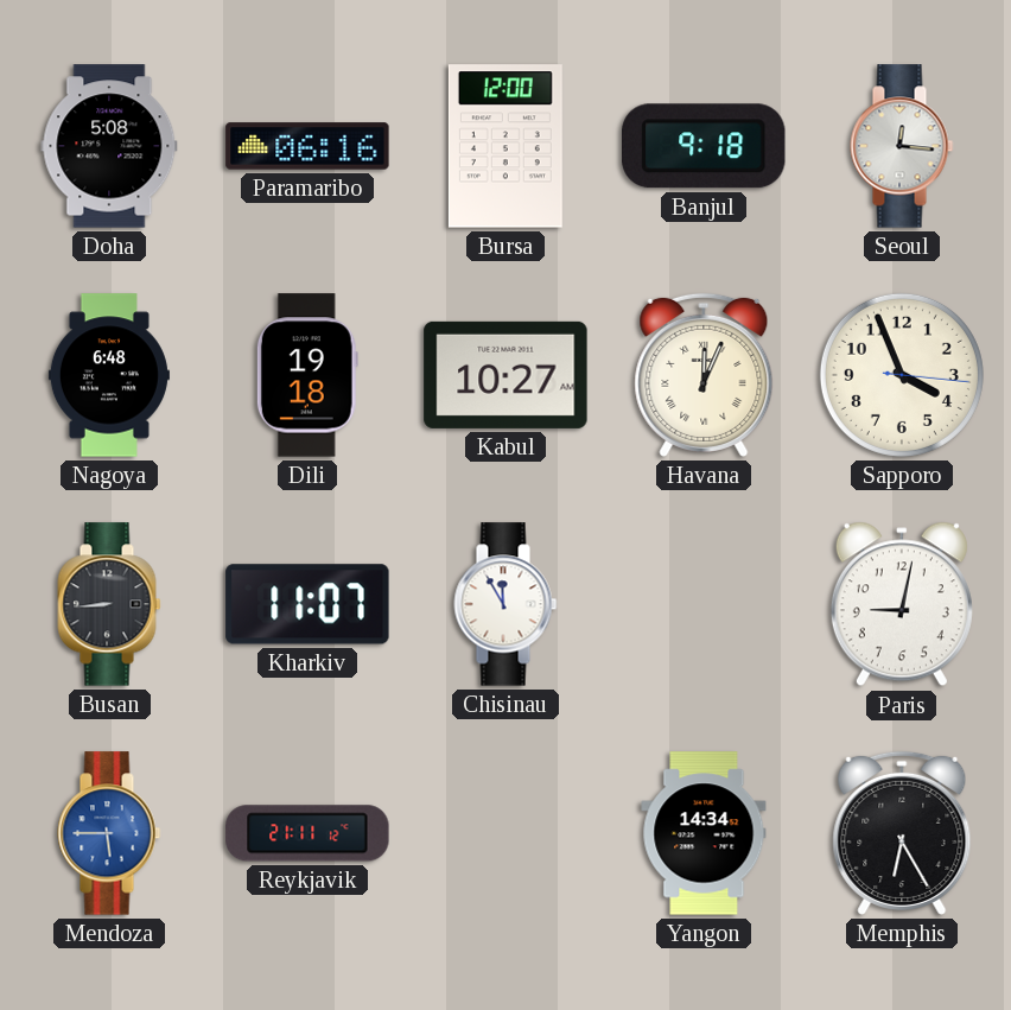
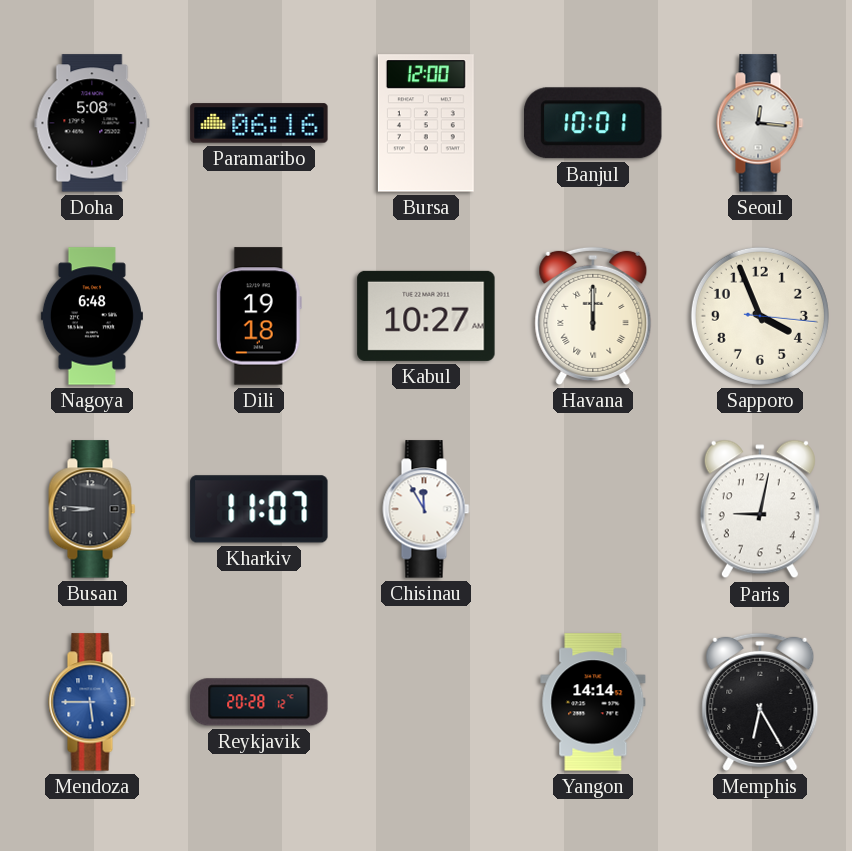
Banjul: 9:18 -> 10:01
Havana: 12:04 -> 12:00
Busan: 8:44 -> 8:46
Reykjavik: 21:11 -> 20:28
Yangon: 14:34 -> 14:14
